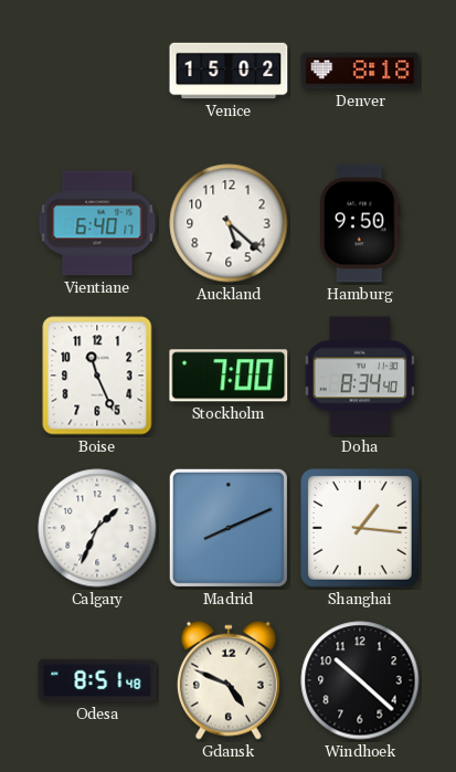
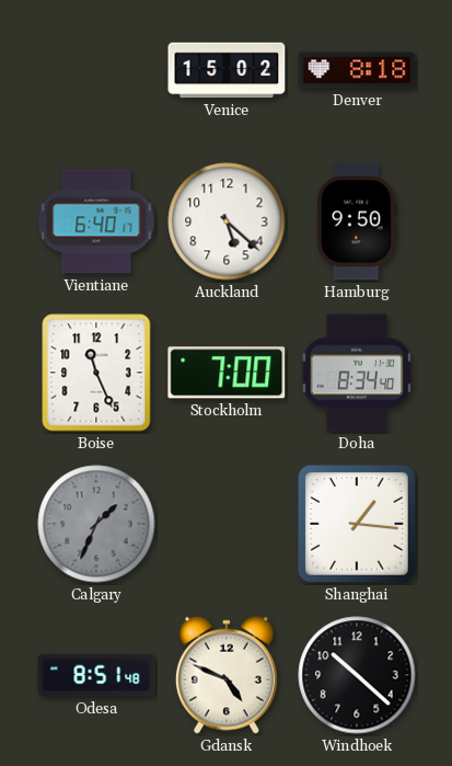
Calgary dial: white -> grey
Madrid: 8:11 -> none
